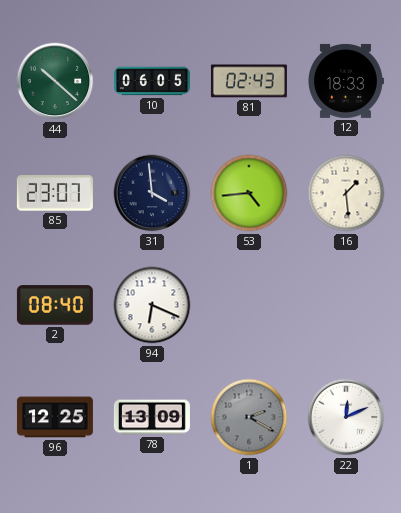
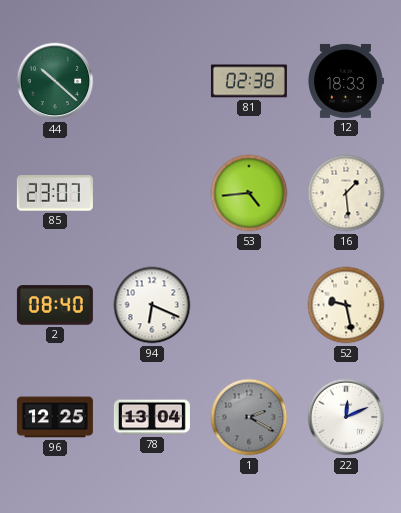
10: 06:05 -> none
81: 02:43 -> 02:38
31: 3:59 -> none
52: none -> 9:28
78: 13:09 -> 13:04
